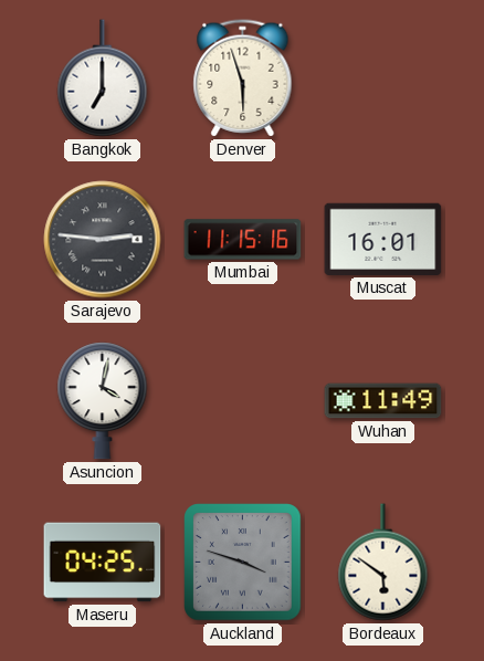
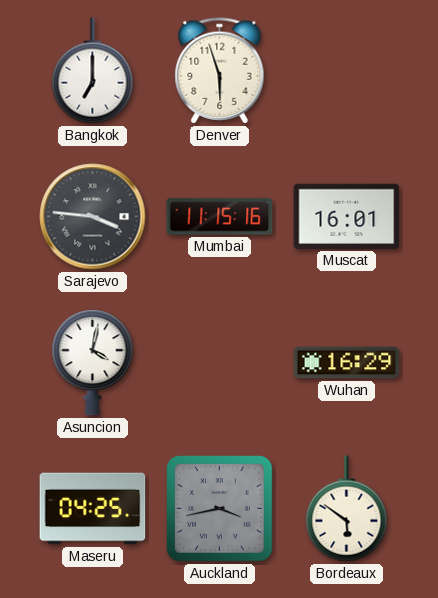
Sarajevo: 2:46 -> 3:46
Wuhan: 11:49 -> 16:29
Auckland: 3:48 -> 3:43
